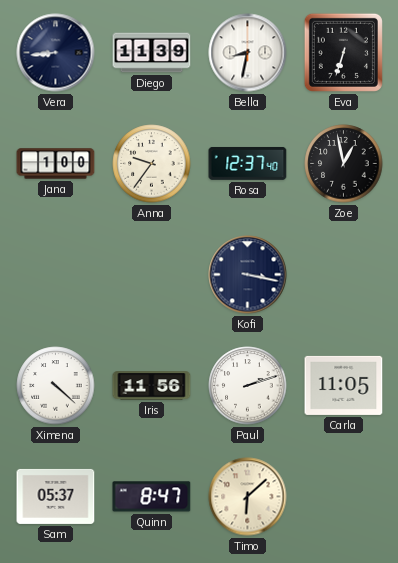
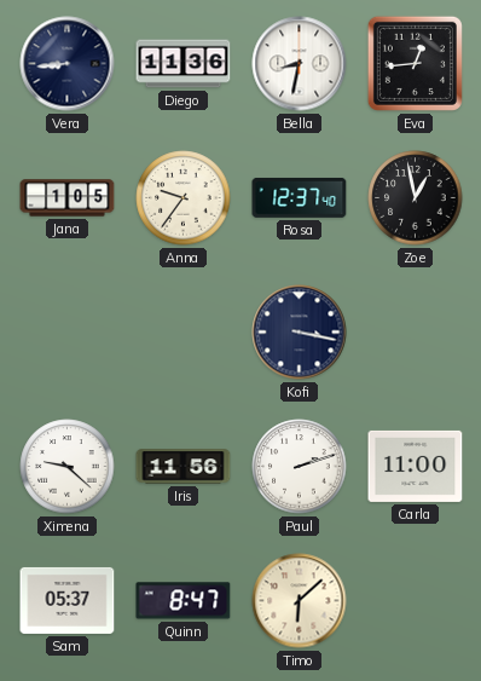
Diego: 11:39 -> 11:36
Eva: 6:33 -> 12:44
Jana: 1:00 -> 1:05
Ximena: 4:22 -> 9:22
Carla: 11:05 -> 11:00
